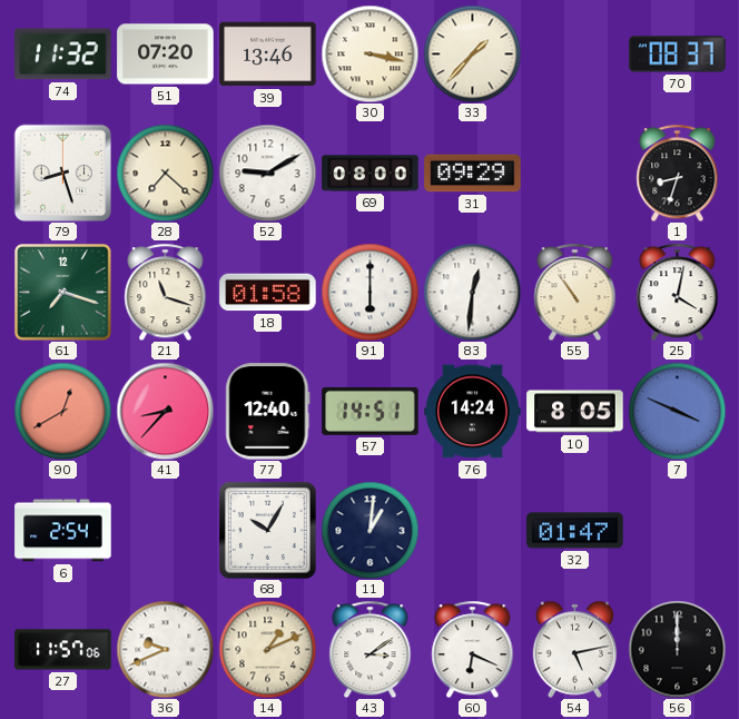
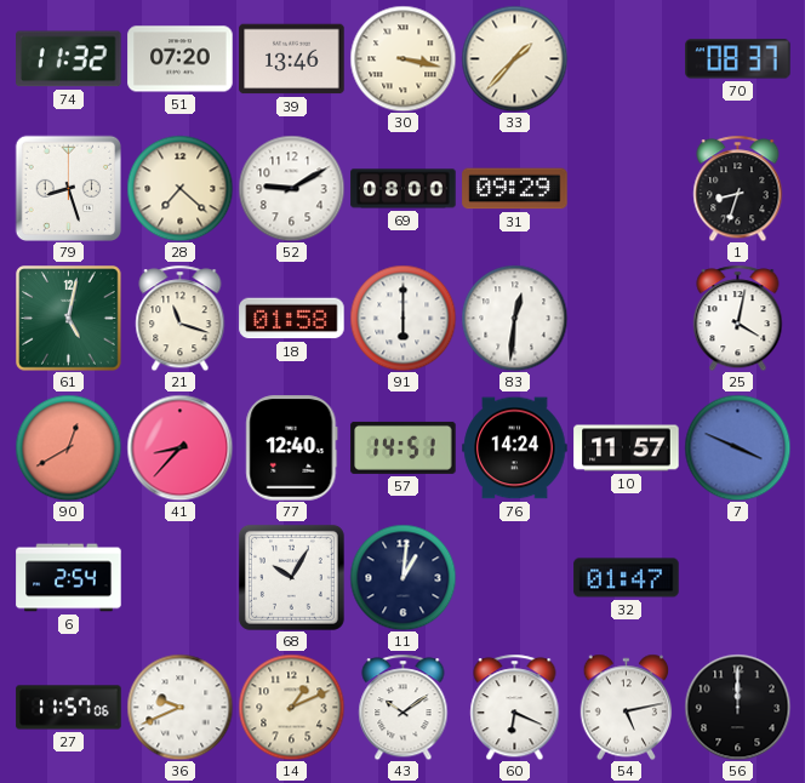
61: 7:18 -> 5:02
55: 10:54 -> none
10: 8:05 -> 11:57
43: 3:09 -> 10:09
